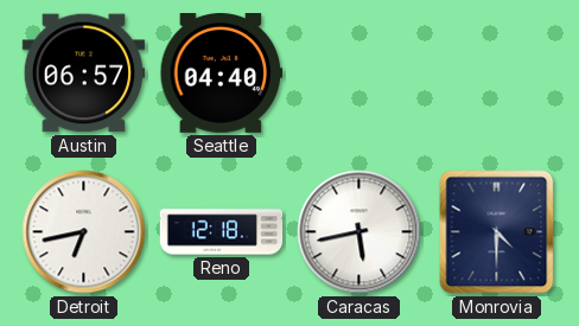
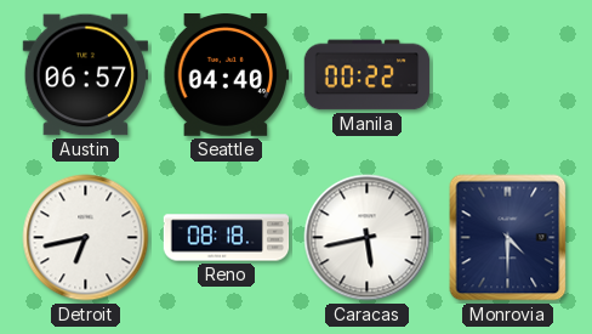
Manila: none -> 00:22
Reno: 12:18 -> 08:18
